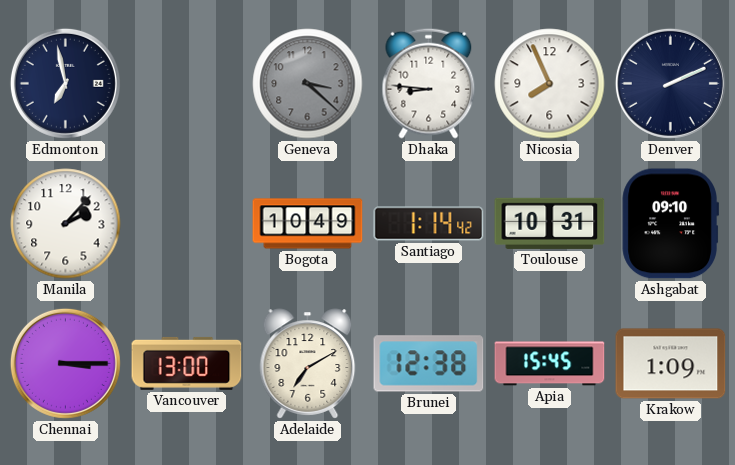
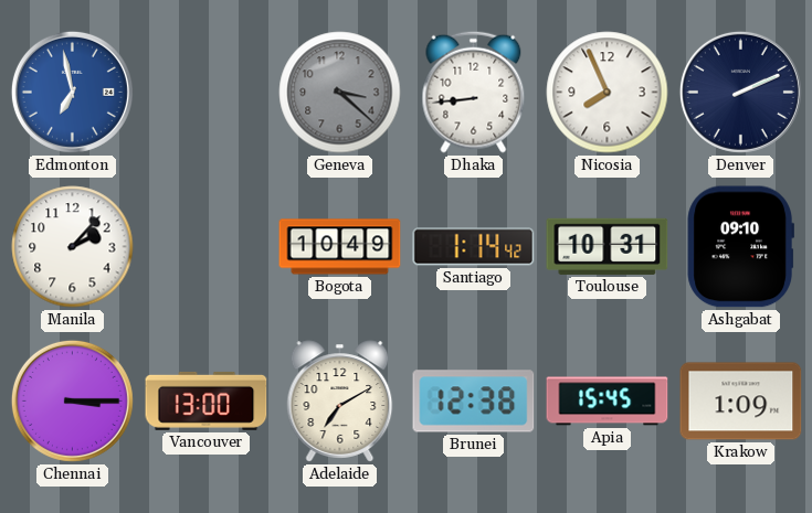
Edmonton dial: navy -> blue
Dhaka: 8:46 -> 8:44
